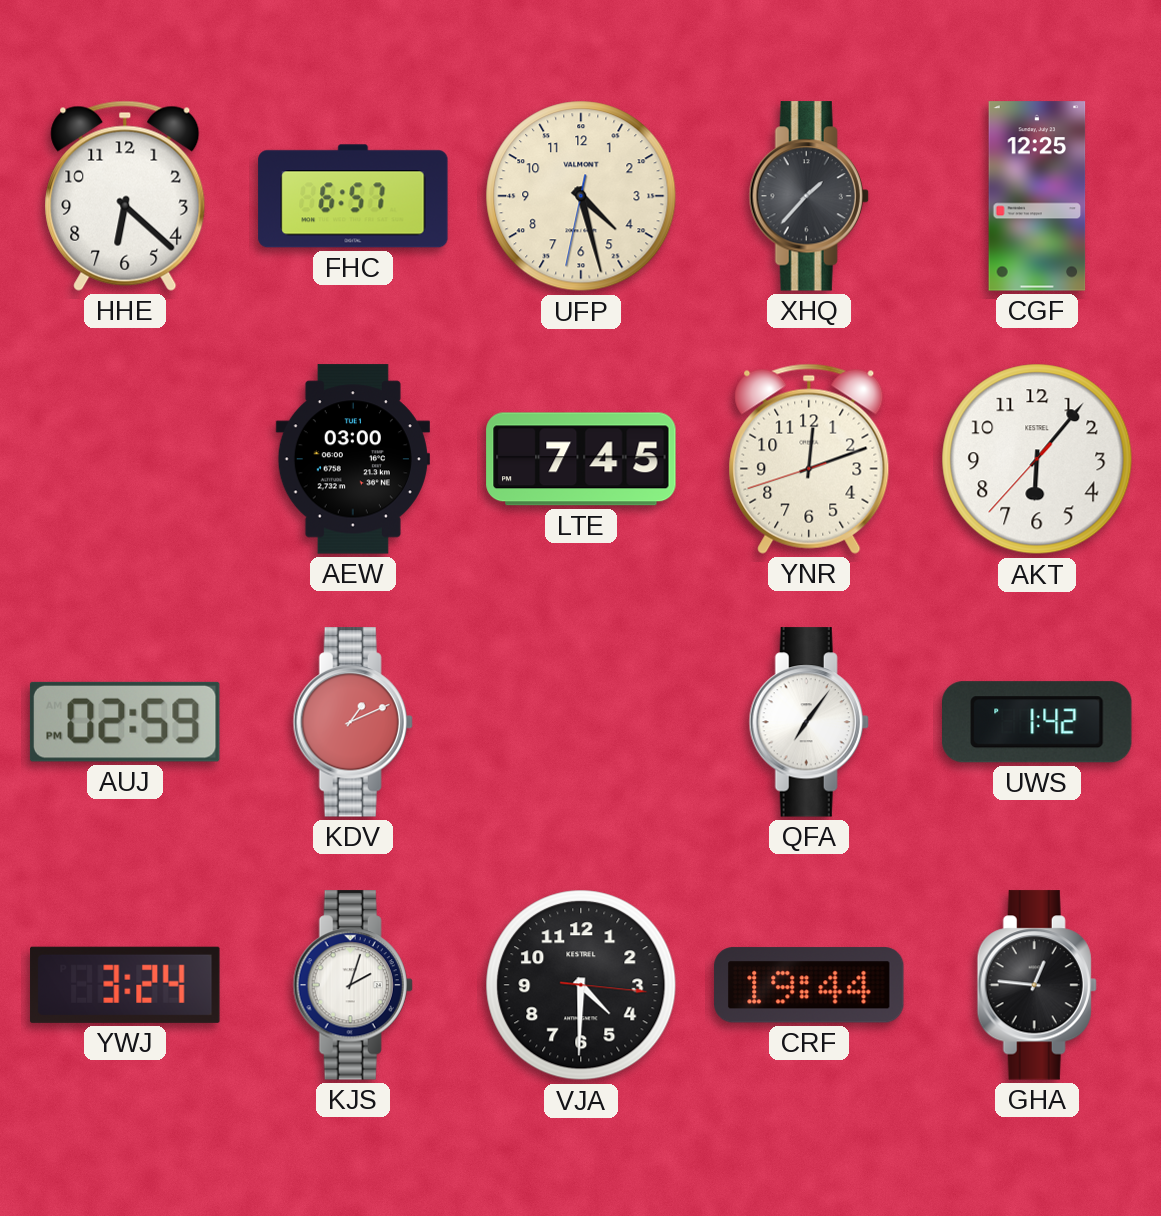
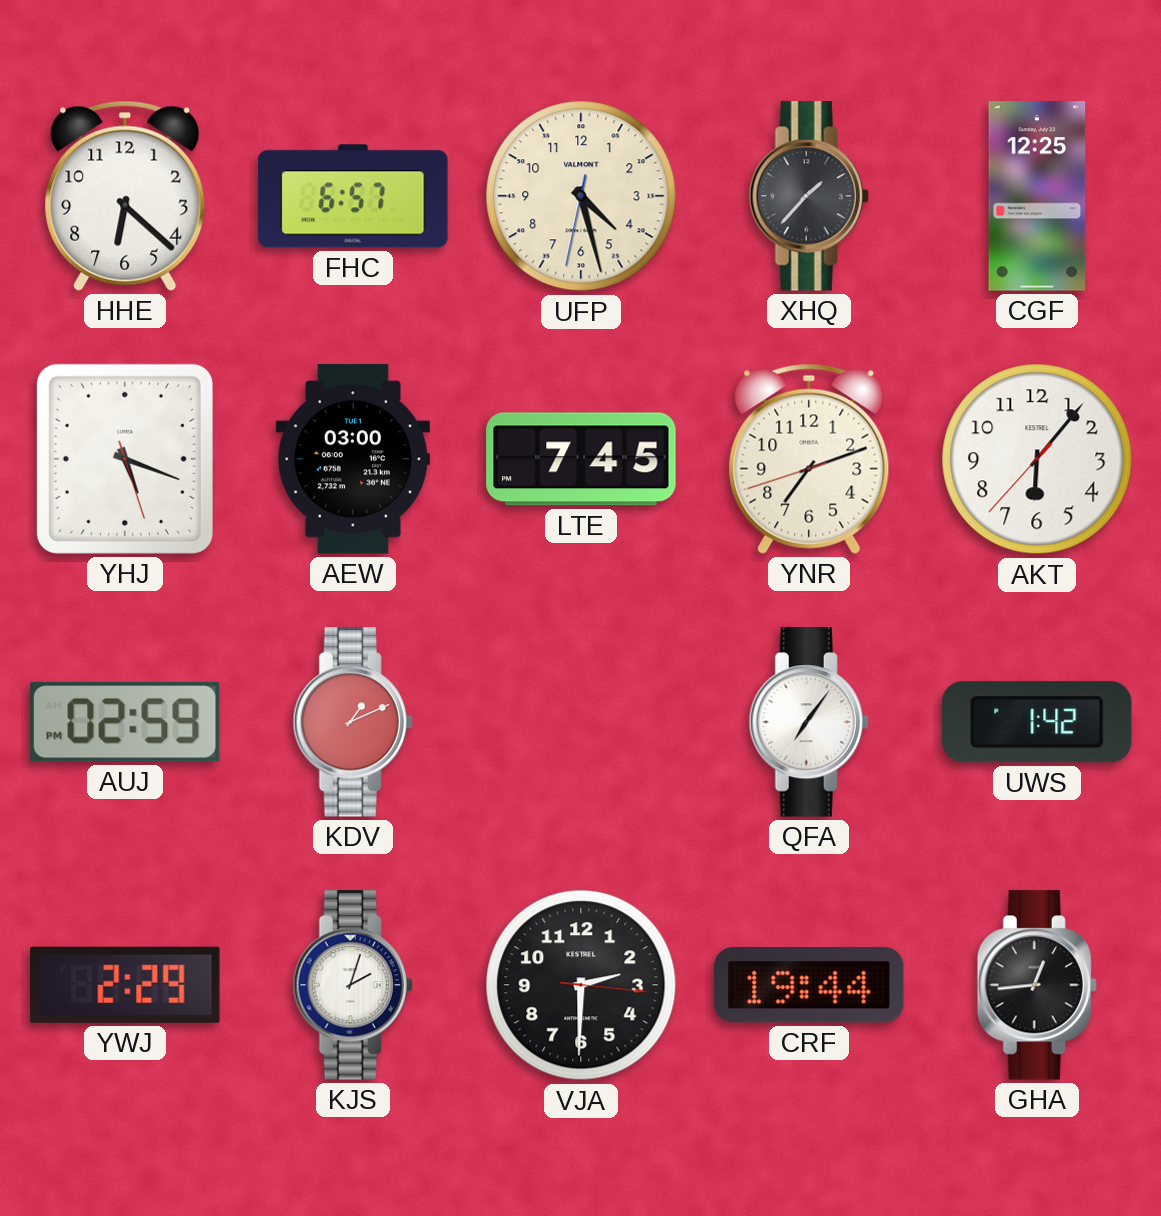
YHJ: none -> 5:18
YNR: 12:11 -> 7:11
YWJ: 3:24 -> 2:29
VJA: 4:30 -> 2:30
GHA: 12:46 -> 12:44
